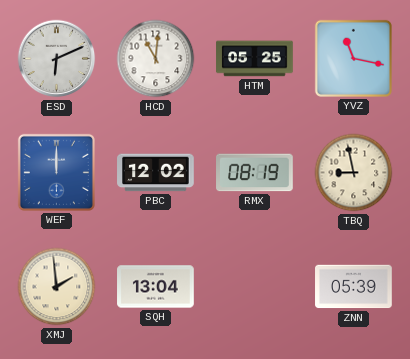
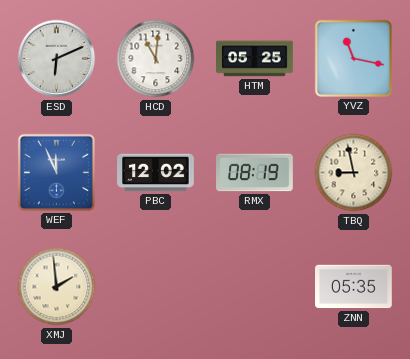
WEF: 12:00 -> 11:56
SQH: 13:04 -> none
ZNN: 05:39 -> 05:35
